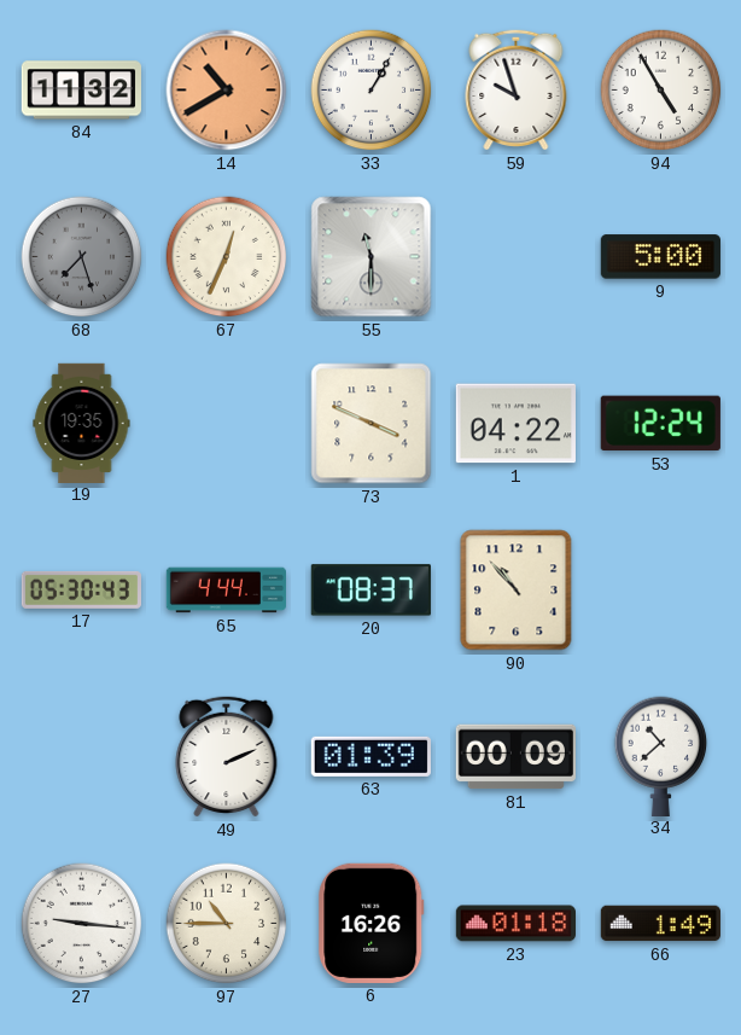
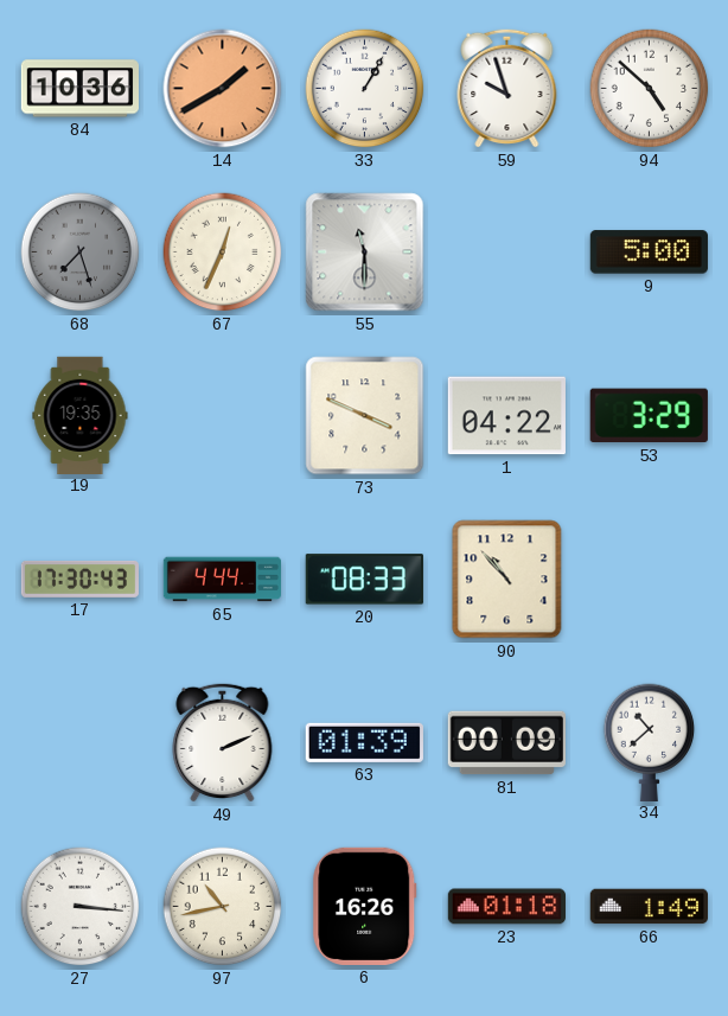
84: 11:32 -> 10:36
14: 10:40 -> 1:40
94: 4:55 -> 4:52
53: 12:24 -> 3:29
17: 05:30 -> 17:30
20: 08:37 -> 08:33
27: 9:16 -> 3:16
97: 10:45 -> 10:43
